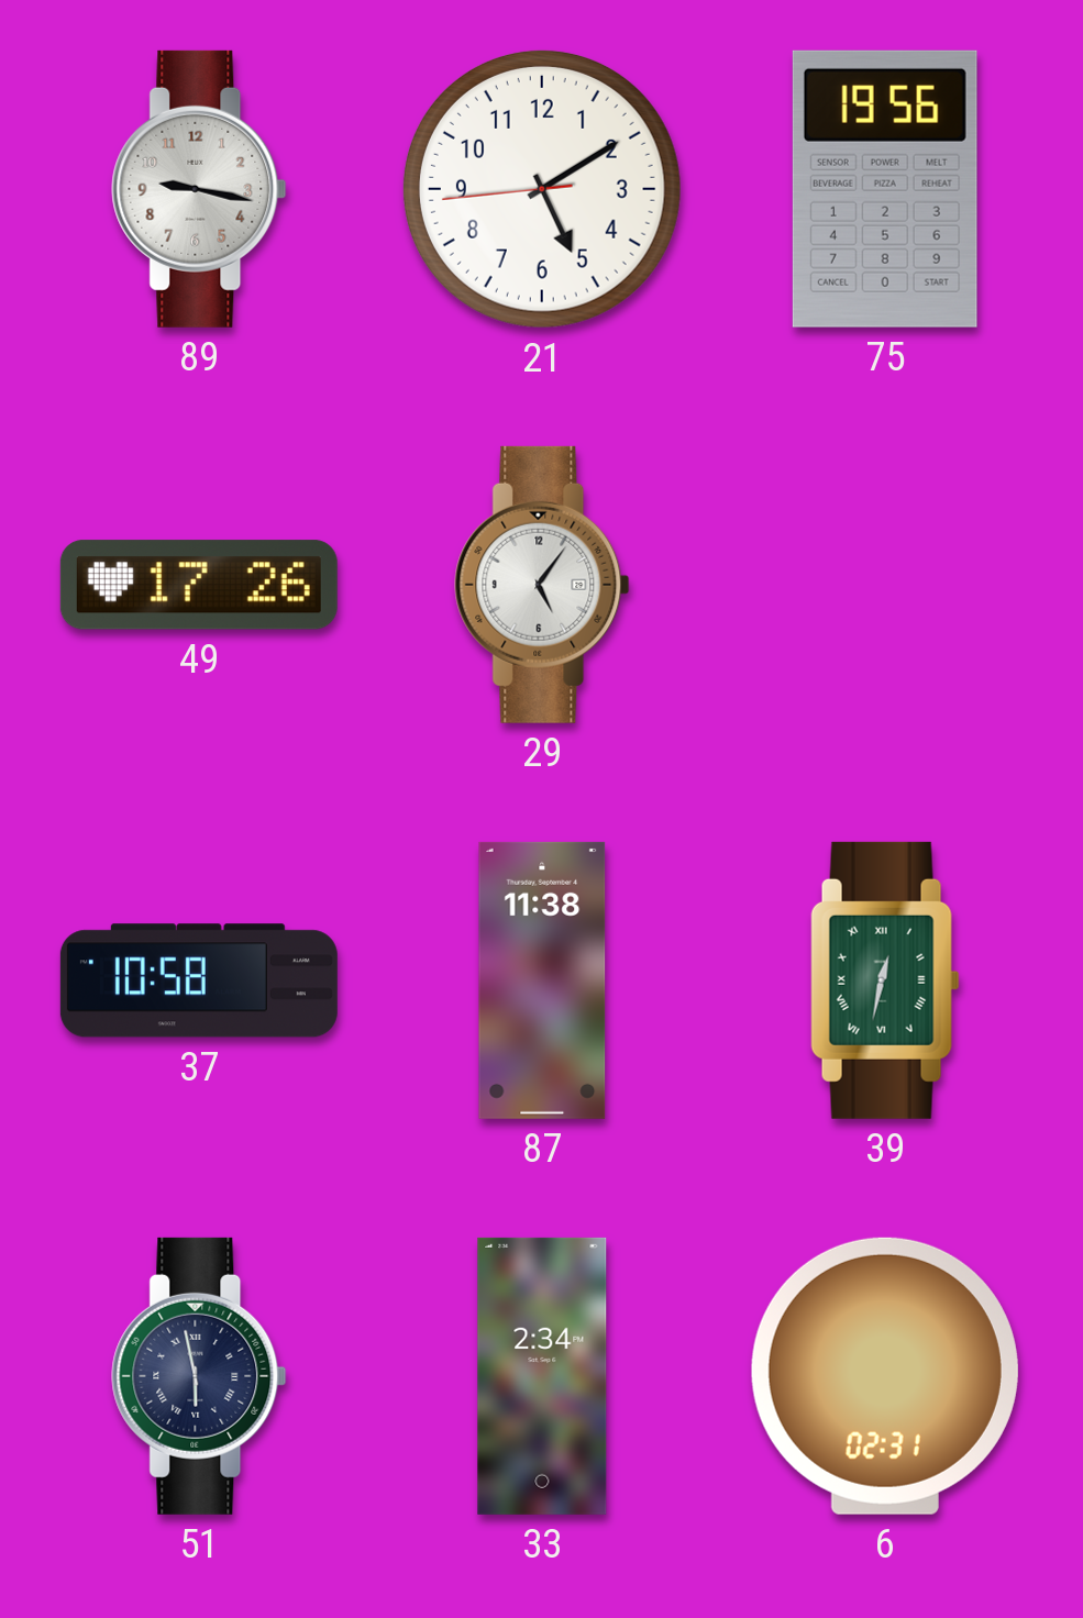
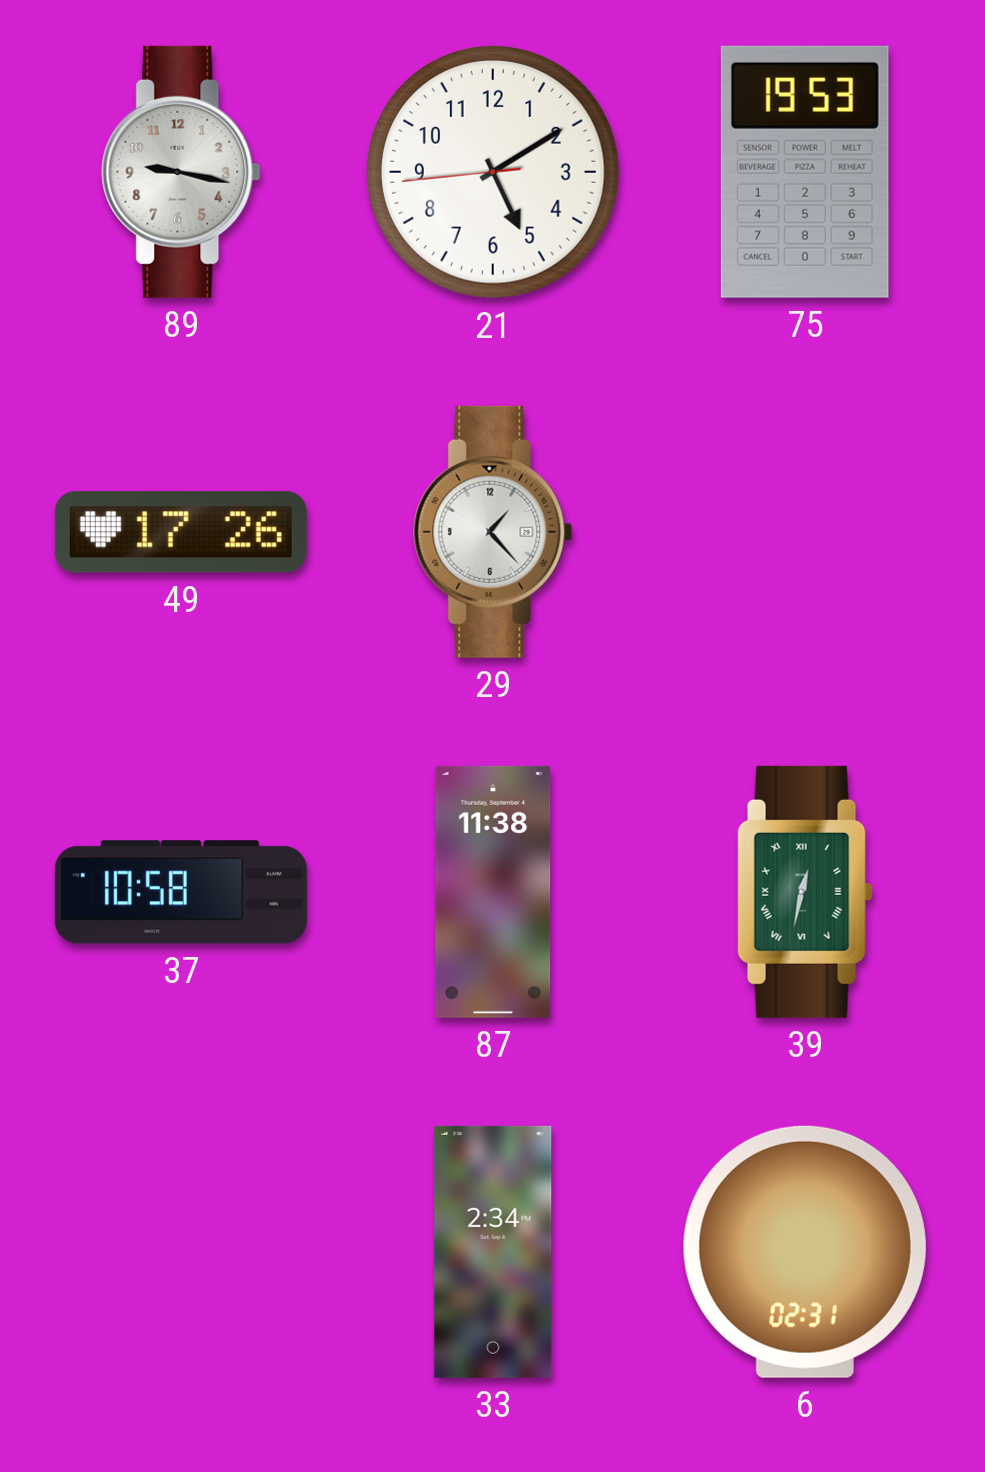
75: 19:56 -> 19:53
29: 5:06 -> 1:23
51: 5:58 -> none
